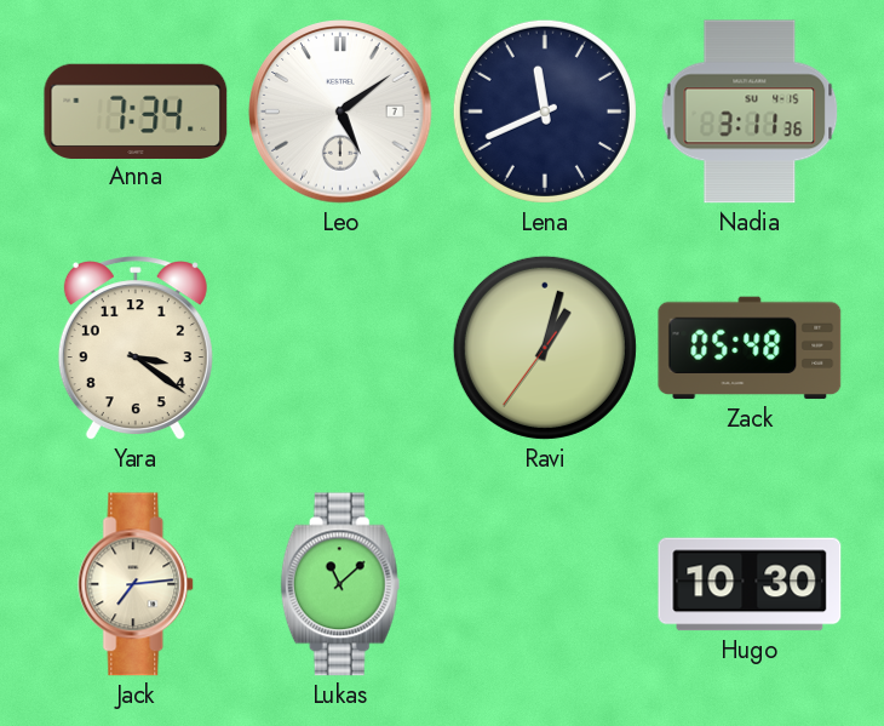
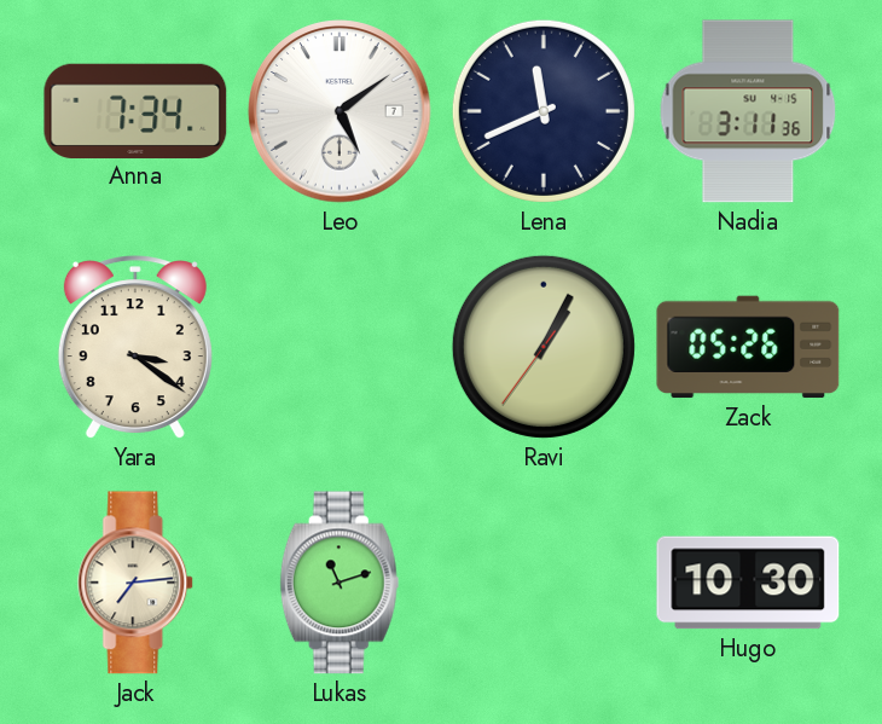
Ravi: 1:02 -> 1:04
Zack: 05:48 -> 05:26
Lukas: 11:08 -> 11:12
